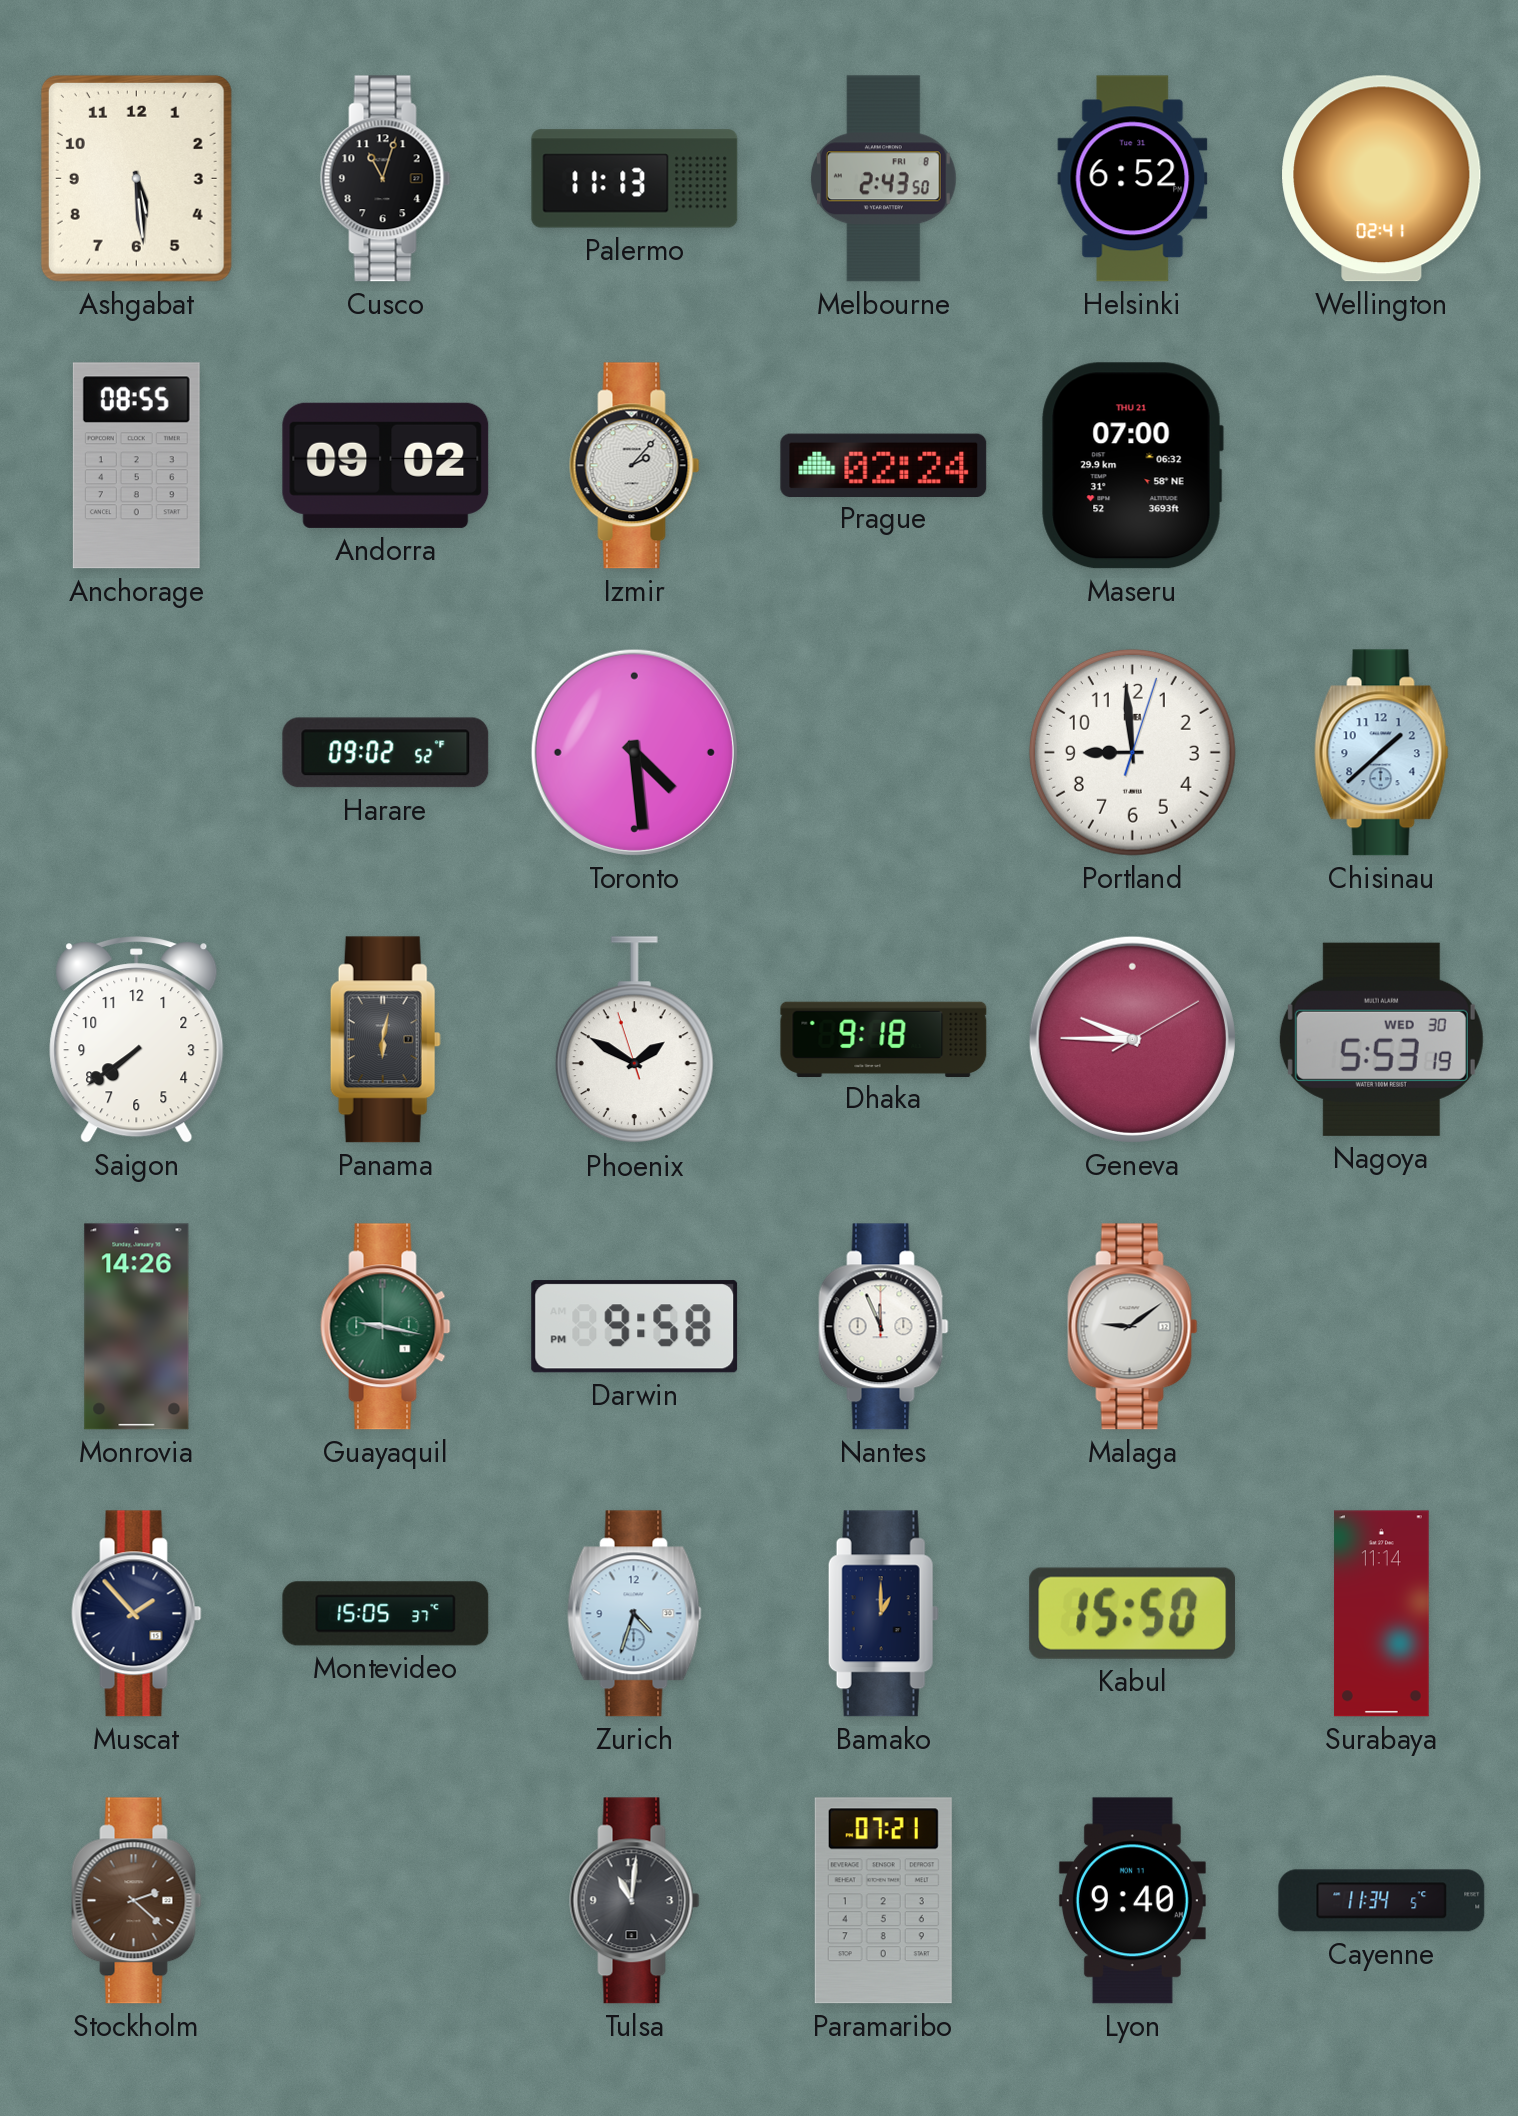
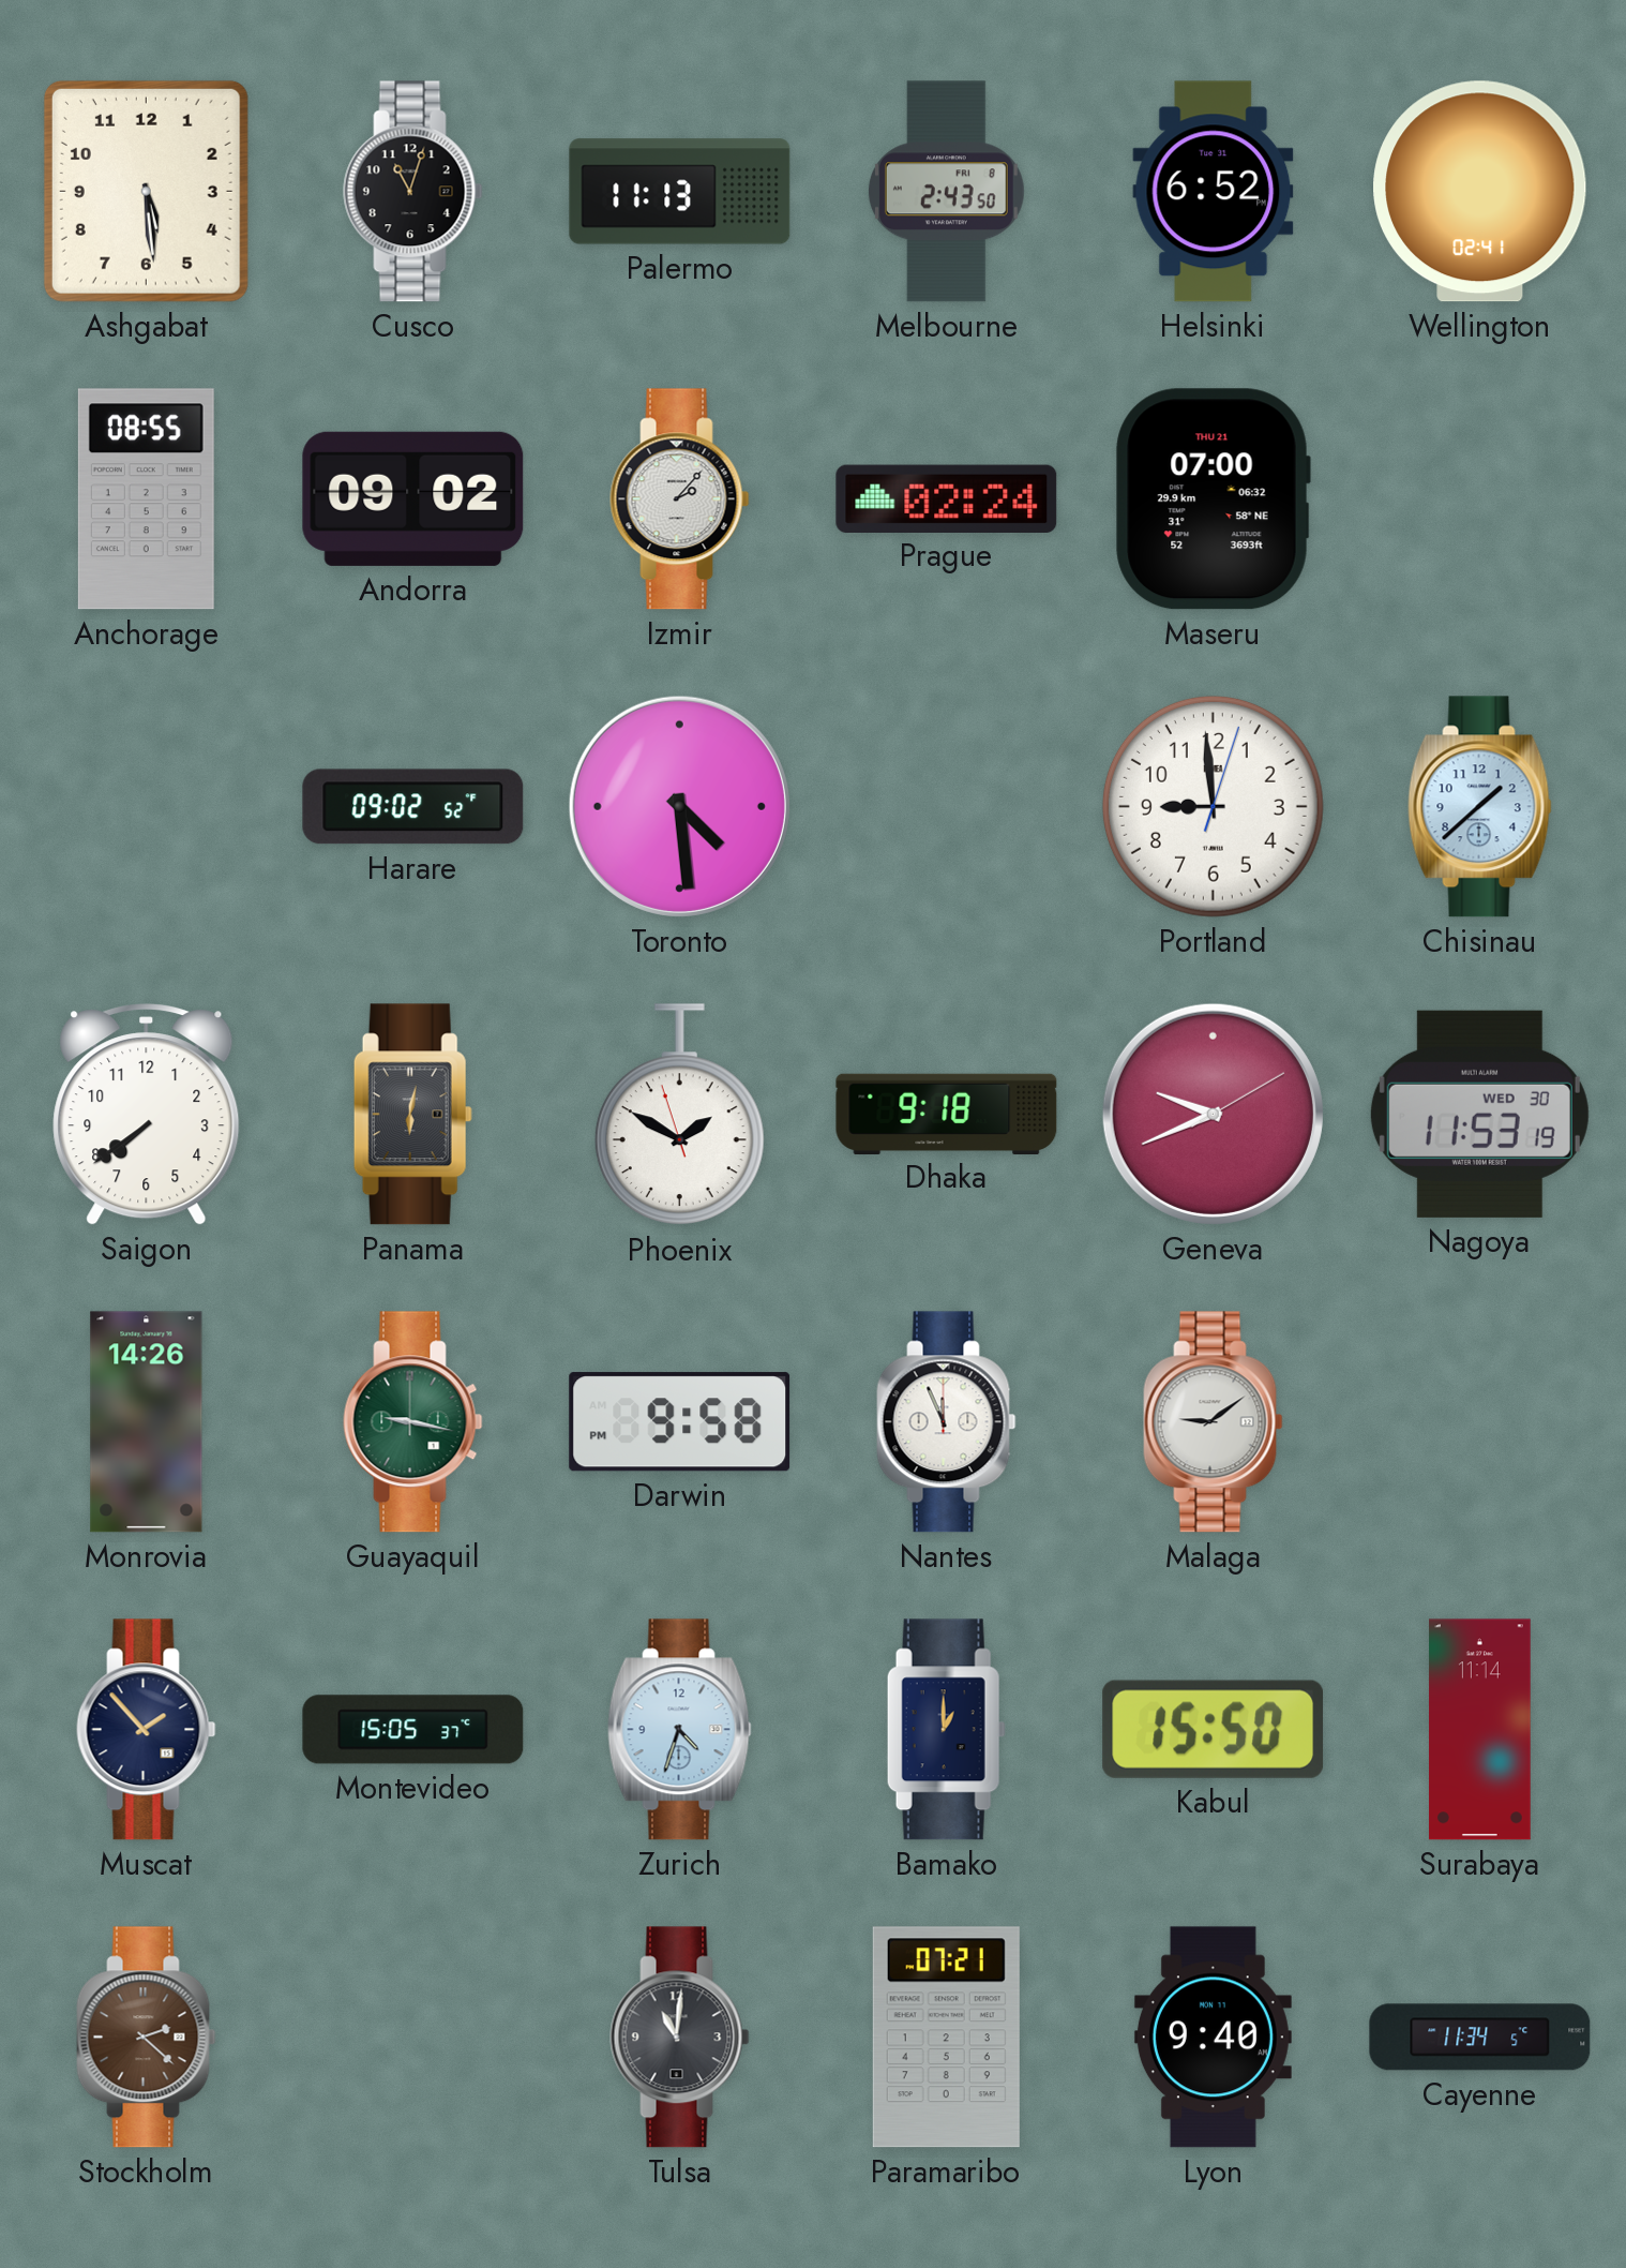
Geneva: 9:45 -> 9:41
Nagoya: 5:53 -> 11:53
